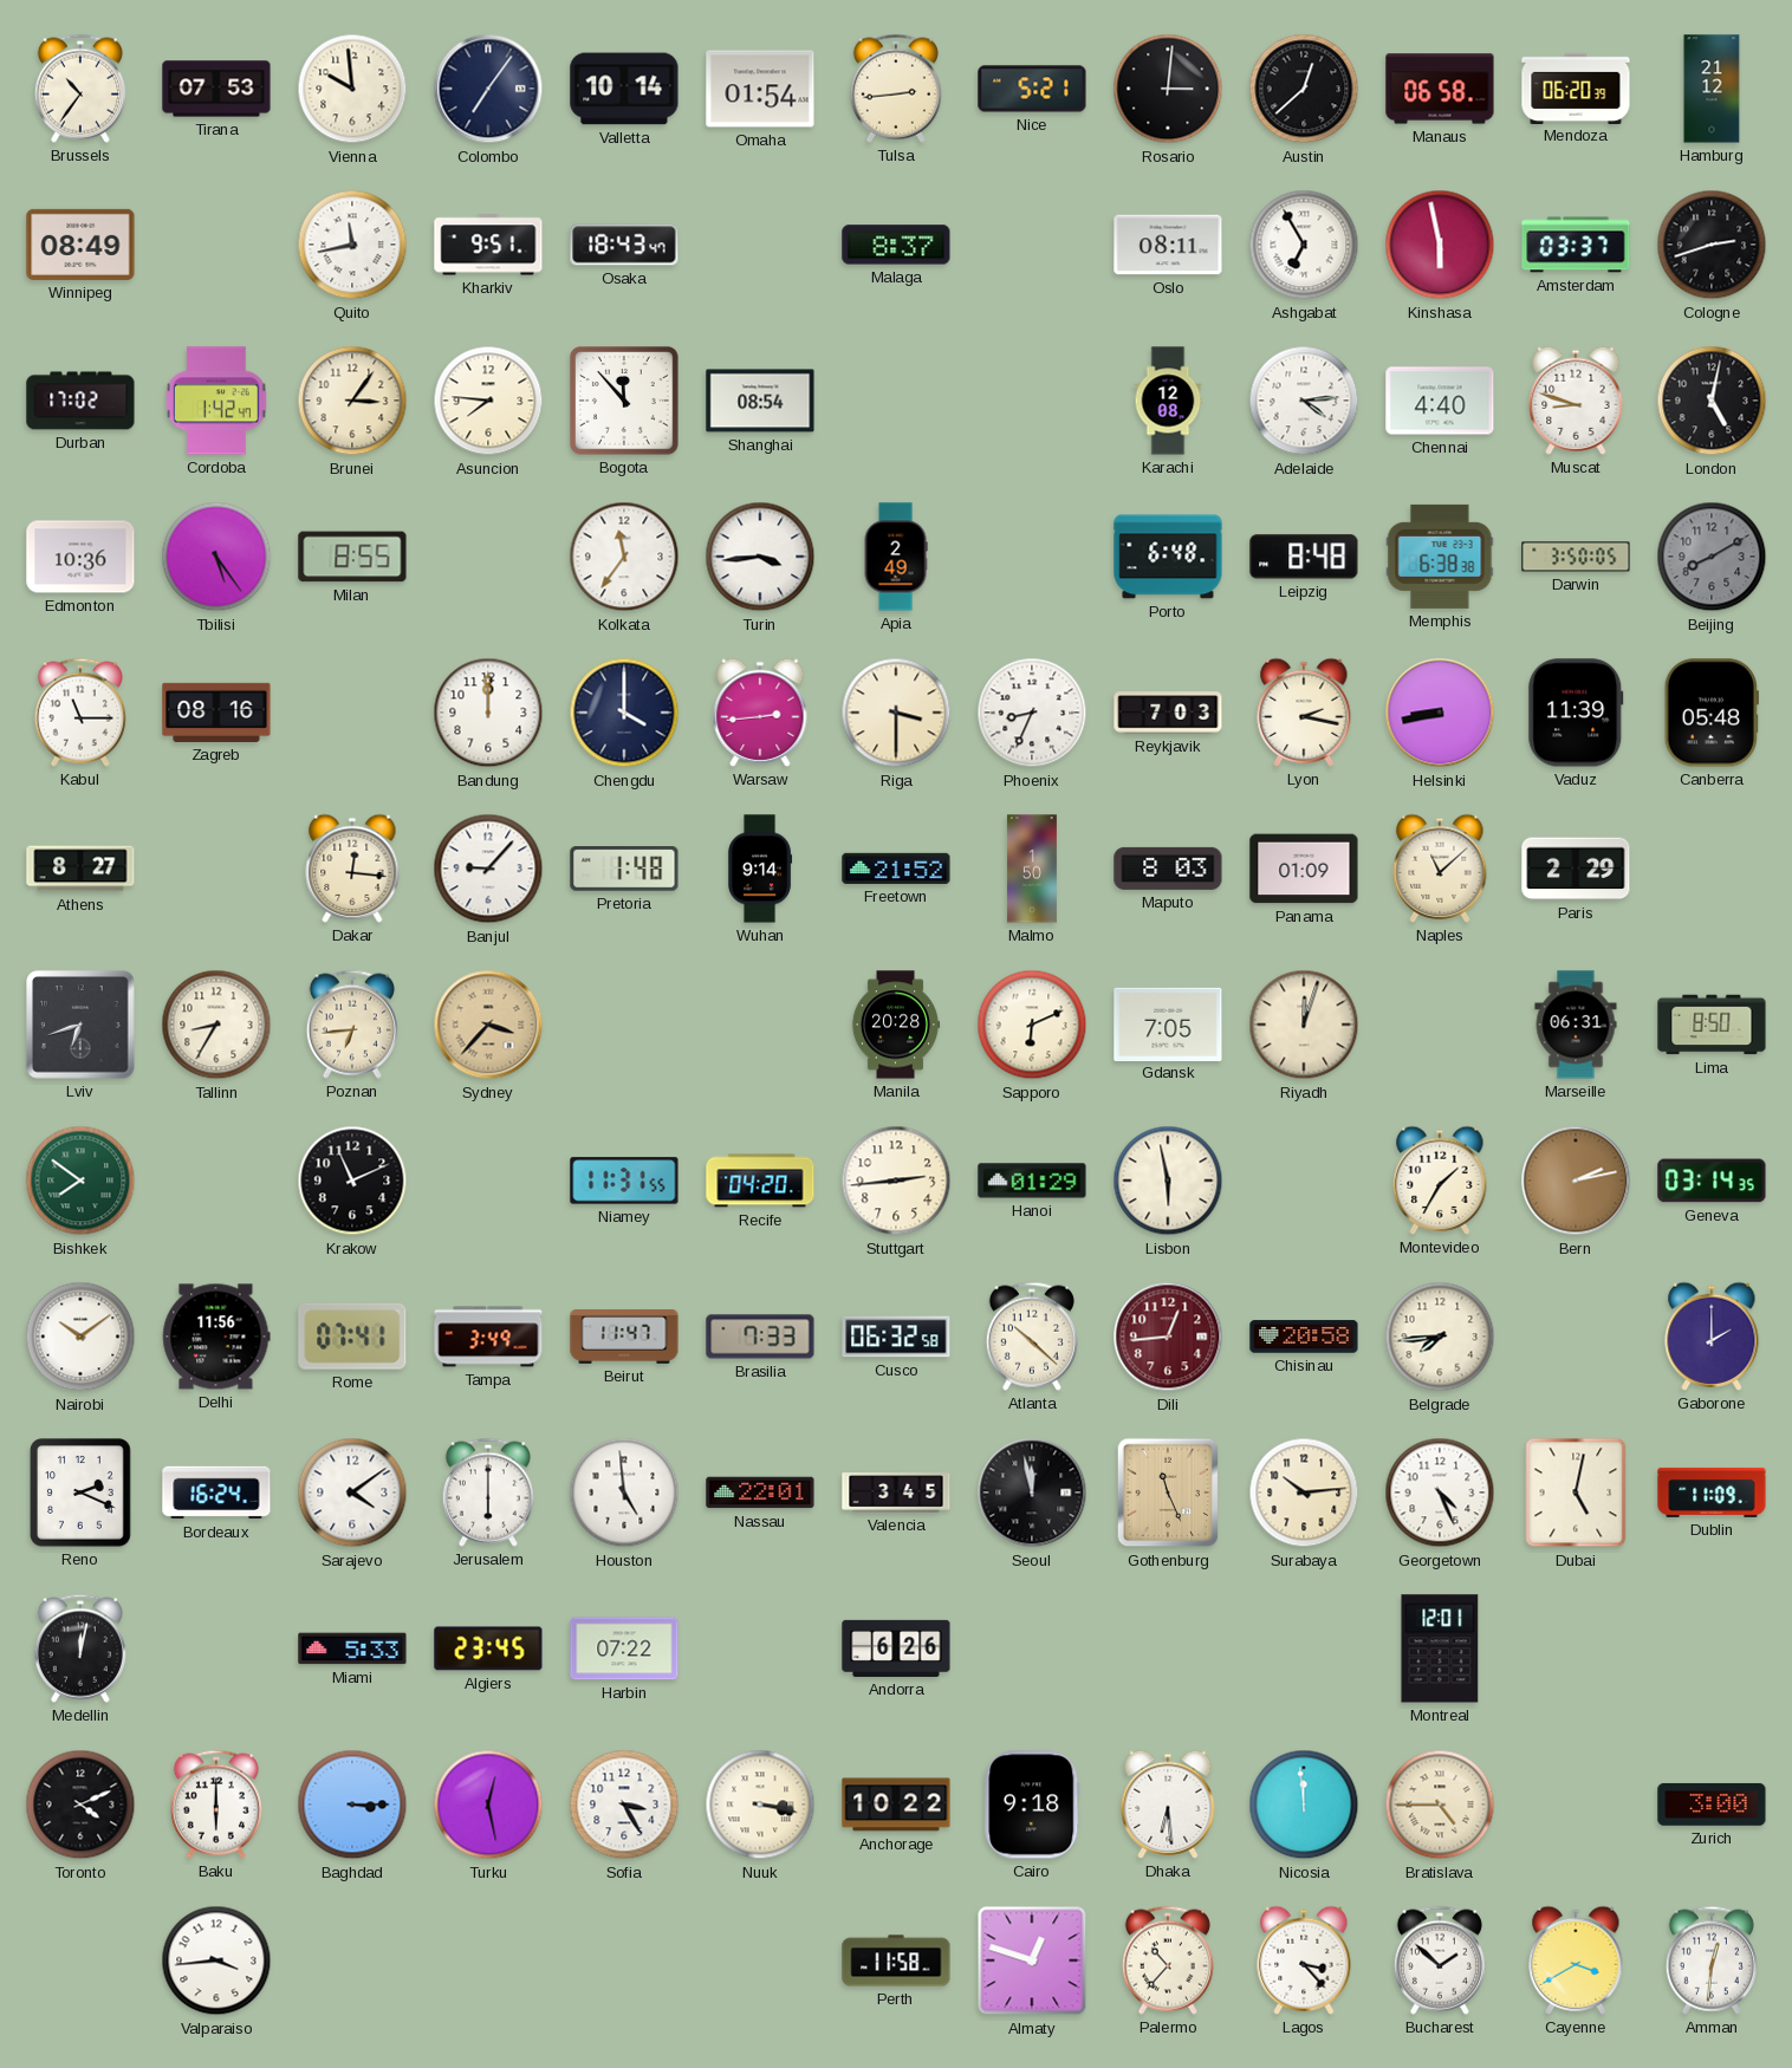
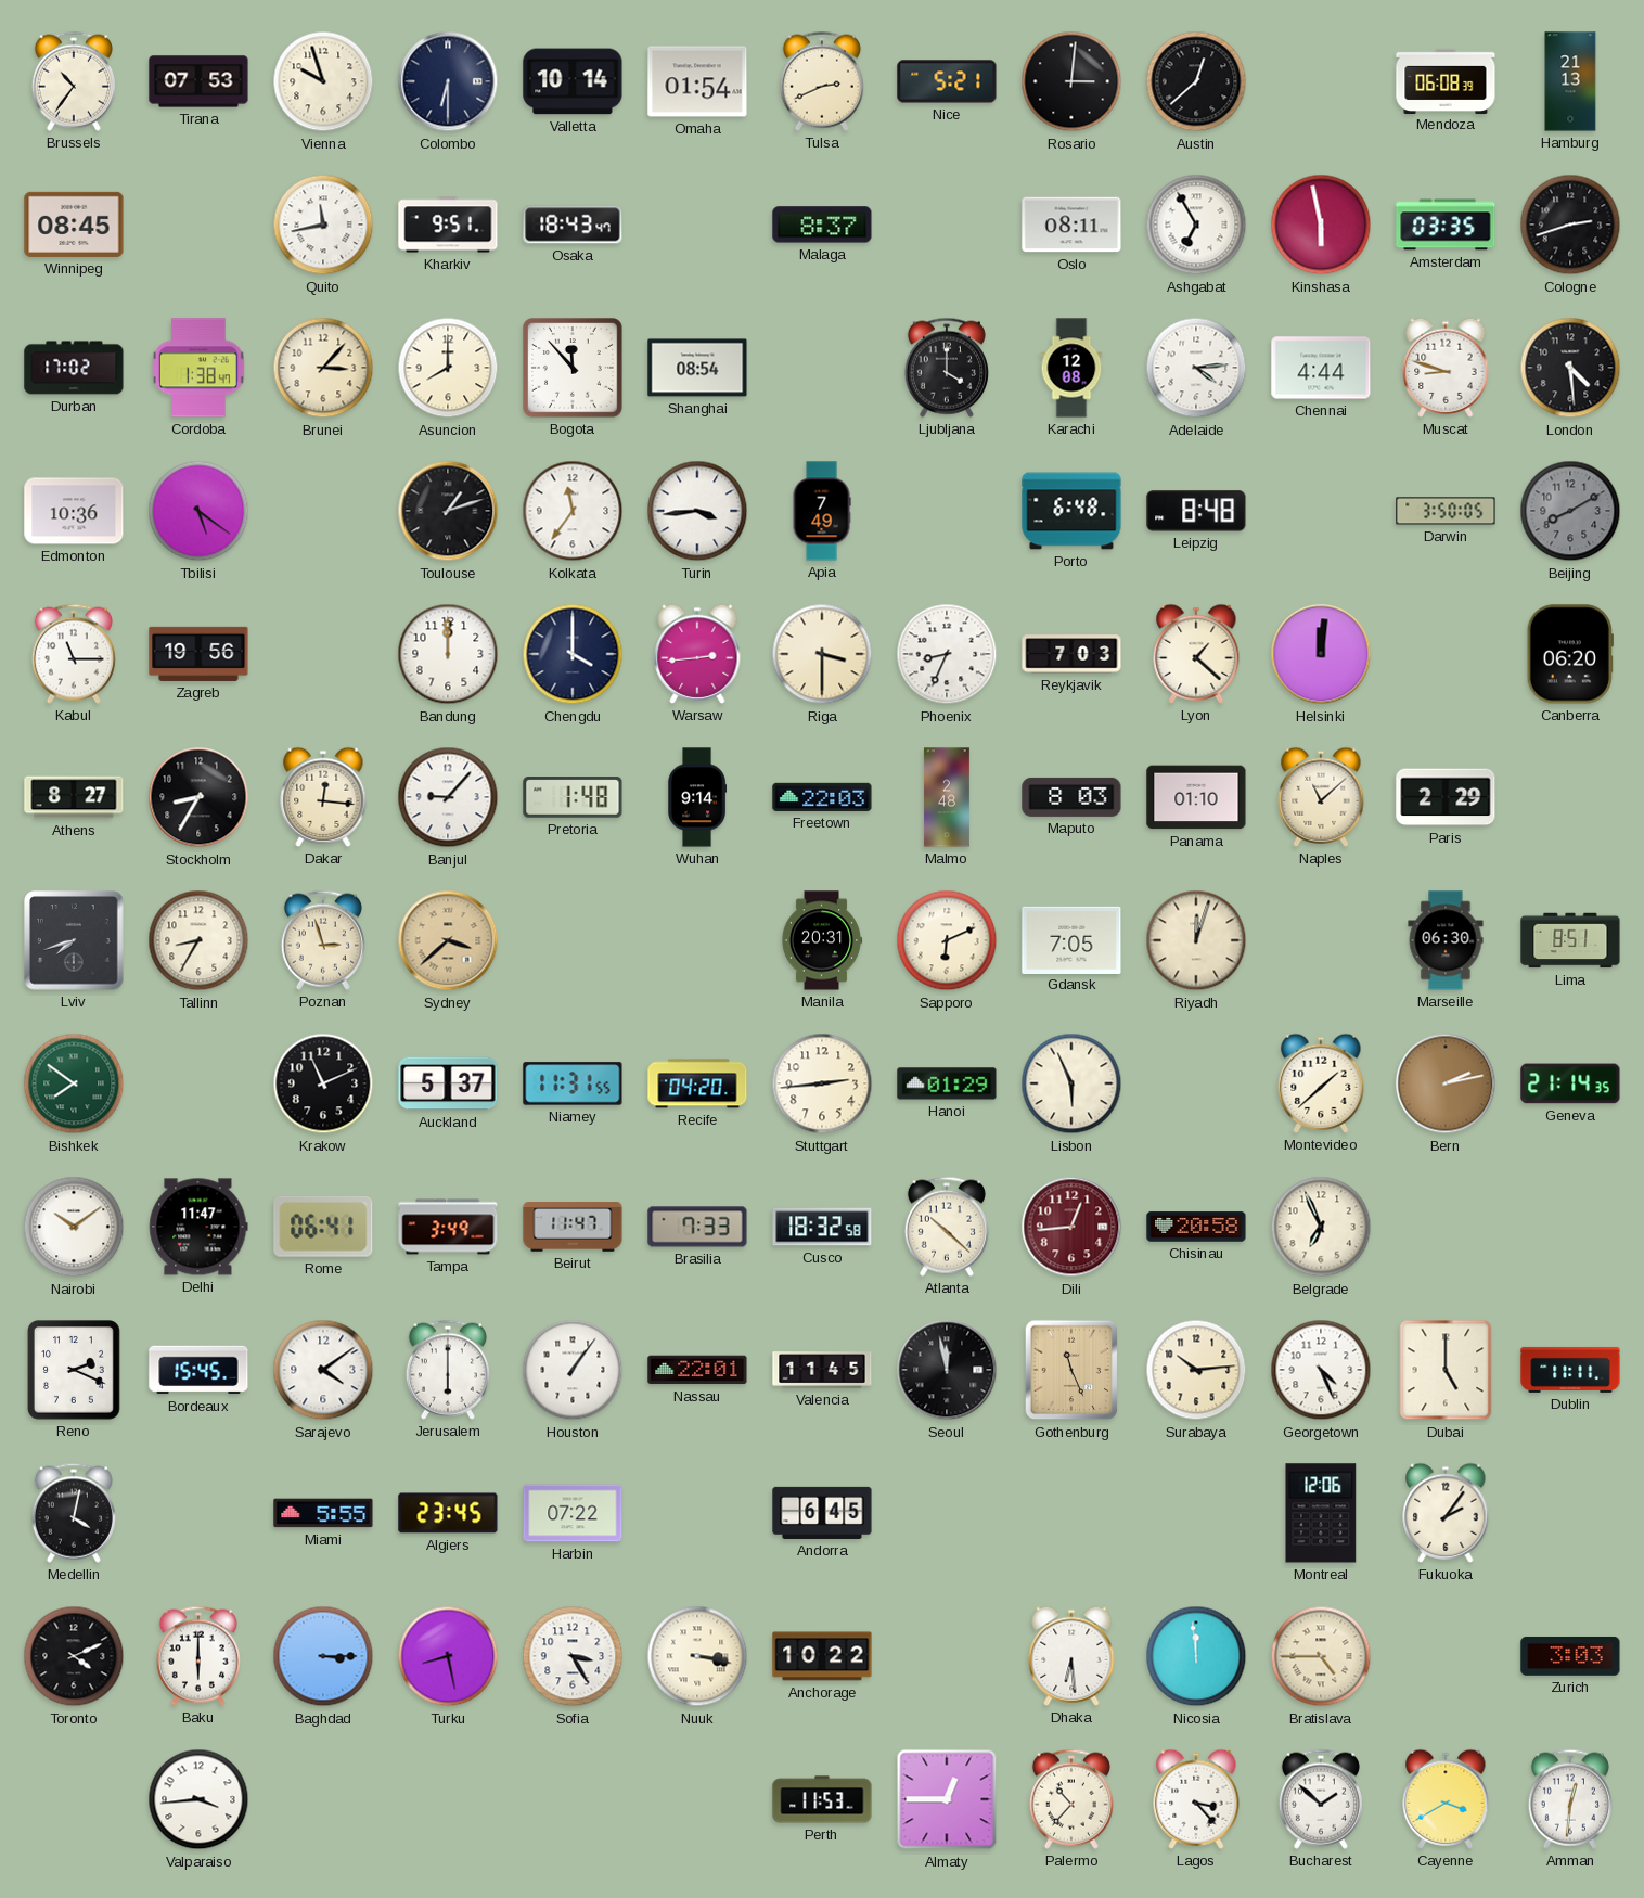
Vienna: 9:59 -> 9:57
Colombo: 7:06 -> 6:30
Tulsa: 2:44 -> 2:41
Manaus: 06:58 -> none
Mendoza: 06:20 -> 06:08
Hamburg: 21:12 -> 21:13
Winnipeg: 08:49 -> 08:45
Amsterdam: 03:37 -> 03:35
Cordoba: 1:42 -> 1:38
Brunei: 3:06 -> 3:07
Asuncion: 7:46 -> 8:00
Ljubljana: none -> 4:00
Chennai: 4:40 -> 4:44
London: 5:02 -> 4:29
Tbilisi: 5:24 -> 5:21
Milan: 8:55 -> none
Toulouse: none -> 1:12
Apia: 2:49 -> 7:49
Memphis: 6:38 -> none
Zagreb: 08:16 -> 19:56
Lyon: 2:17 -> 1:22
Helsinki: 8:43 -> 12:01
Vaduz: 11:39 -> none
Canberra: 05:48 -> 06:20
Stockholm: none -> 8:35
Freetown: 21:52 -> 22:03
Malmo: 1:50 -> 2:48
Panama: 01:09 -> 01:10
Lviv: 6:42 -> 7:42
Poznan: 6:44 -> 2:57
Sydney: 3:37 -> 3:38
Manila: 20:28 -> 20:31
Marseille: 06:31 -> 06:30
Lima: 8:50 -> 8:51
Auckland: none -> 5:37
Lisbon: 5:58 -> 5:56
Montevideo: 1:35 -> 1:38
Geneva: 03:14 -> 21:14
Delhi: 11:56 -> 11:47
Rome: 07:41 -> 06:41
Cusco: 06:32 -> 18:32
Belgrade: 7:44 -> 6:56
Gaborone: 2:00 -> none
Bordeaux: 16:24 -> 15:45
Houston: 4:59 -> 1:06
Valencia: 3:45 -> 11:45
Dubai: 5:02 -> 5:00
Dublin: 11:09 -> 11:11
Medellin: 12:02 -> 4:02
Miami: 5:33 -> 5:55
Andorra: 6:26 -> 6:45
Montreal: 12:01 -> 12:06
Fukuoka: none -> 2:06
Turku: 12:28 -> 8:28
Cairo: 9:18 -> none
Zurich: 3:00 -> 3:03
Perth: 11:58 -> 11:53
Almaty: 12:48 -> 12:45
